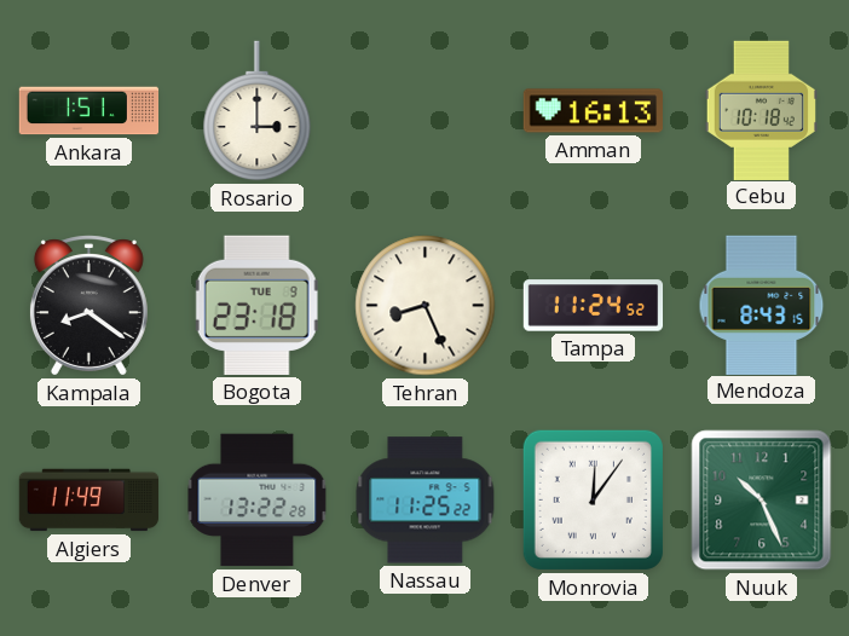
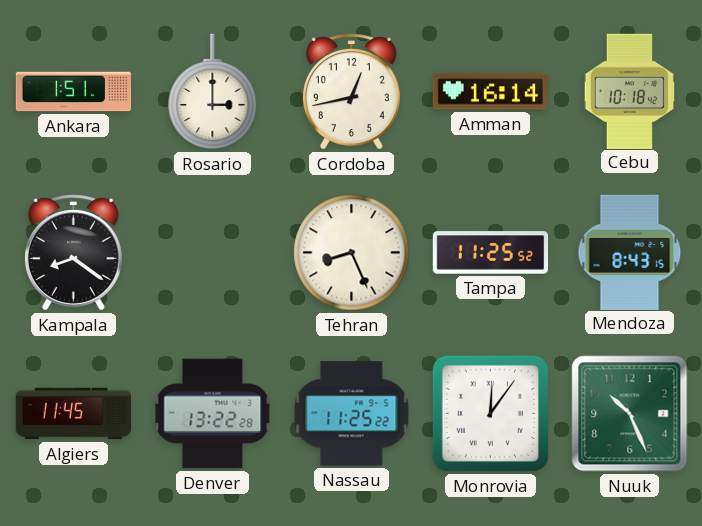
Cordoba: none -> 12:43
Amman: 16:13 -> 16:14
Bogota: 23:18 -> none
Tampa: 11:24 -> 11:25
Algiers: 11:49 -> 11:45
